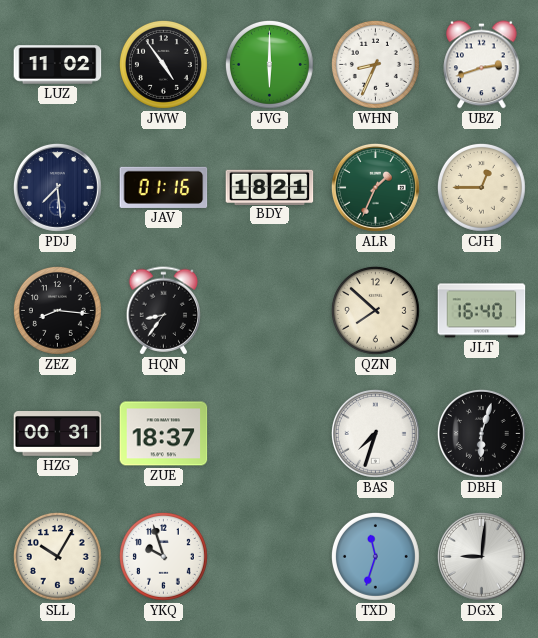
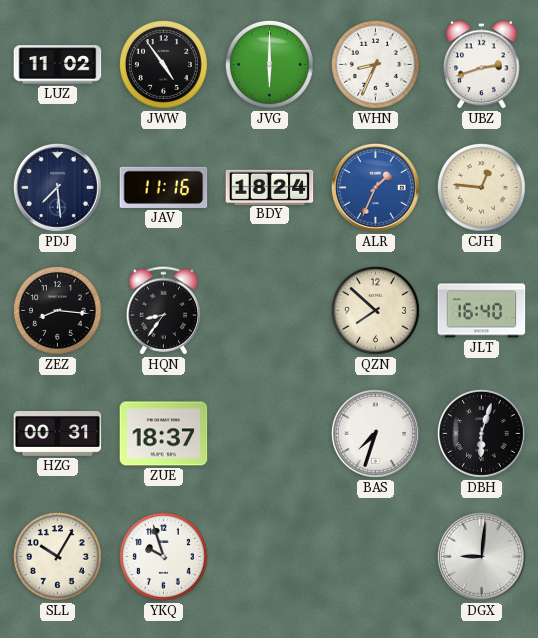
JAV: 01:16 -> 11:16
BDY: 18:21 -> 18:24
ALR dial: green -> blue
CJH: 12:45 -> 12:46
TXD: 11:33 -> none
